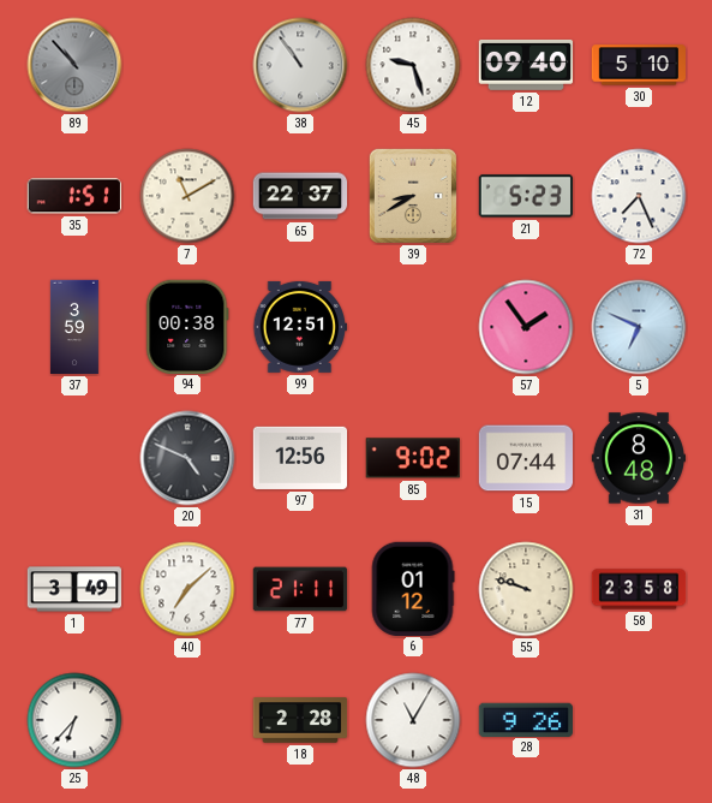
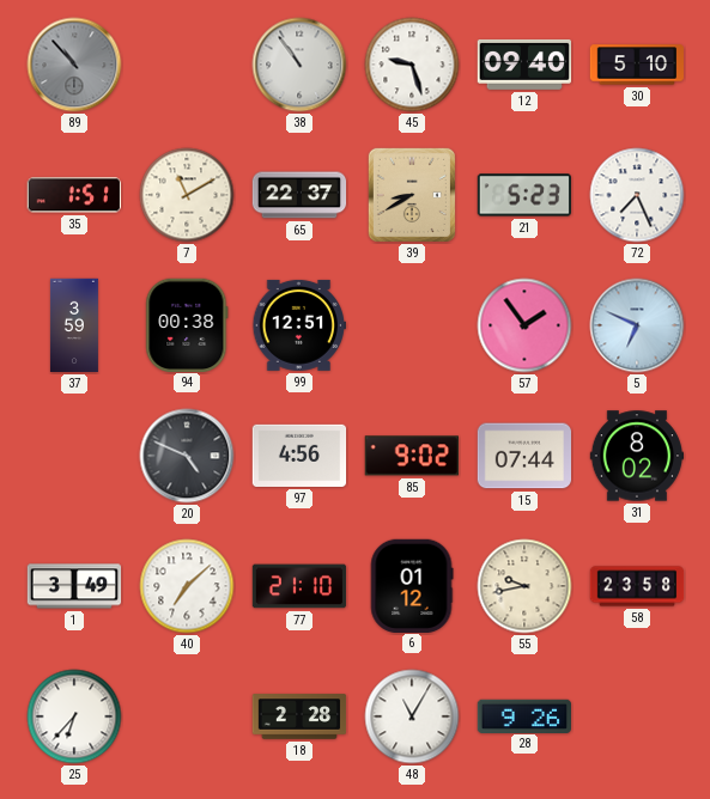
97: 12:56 -> 4:56
31: 8:48 -> 8:02
77: 21:11 -> 21:10
55: 9:48 -> 9:43
